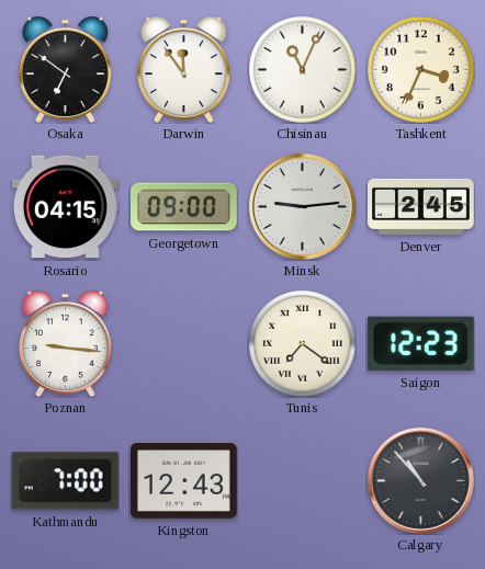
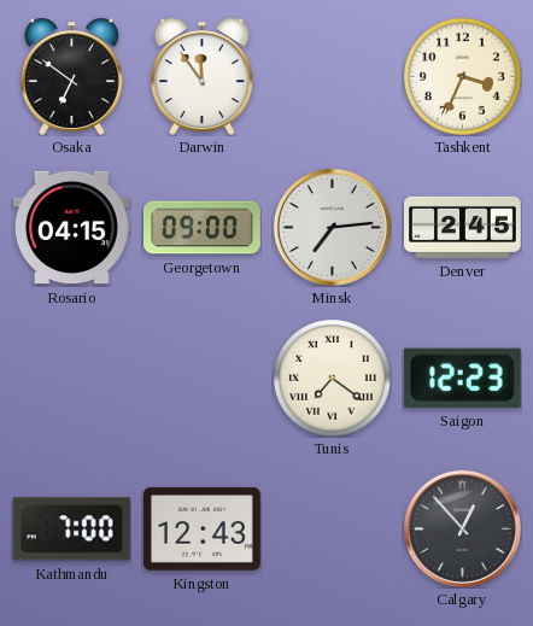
Chisinau: 11:04 -> none
Minsk: 9:14 -> 7:14
Poznan: 9:16 -> none
Calgary: 10:53 -> 12:53
